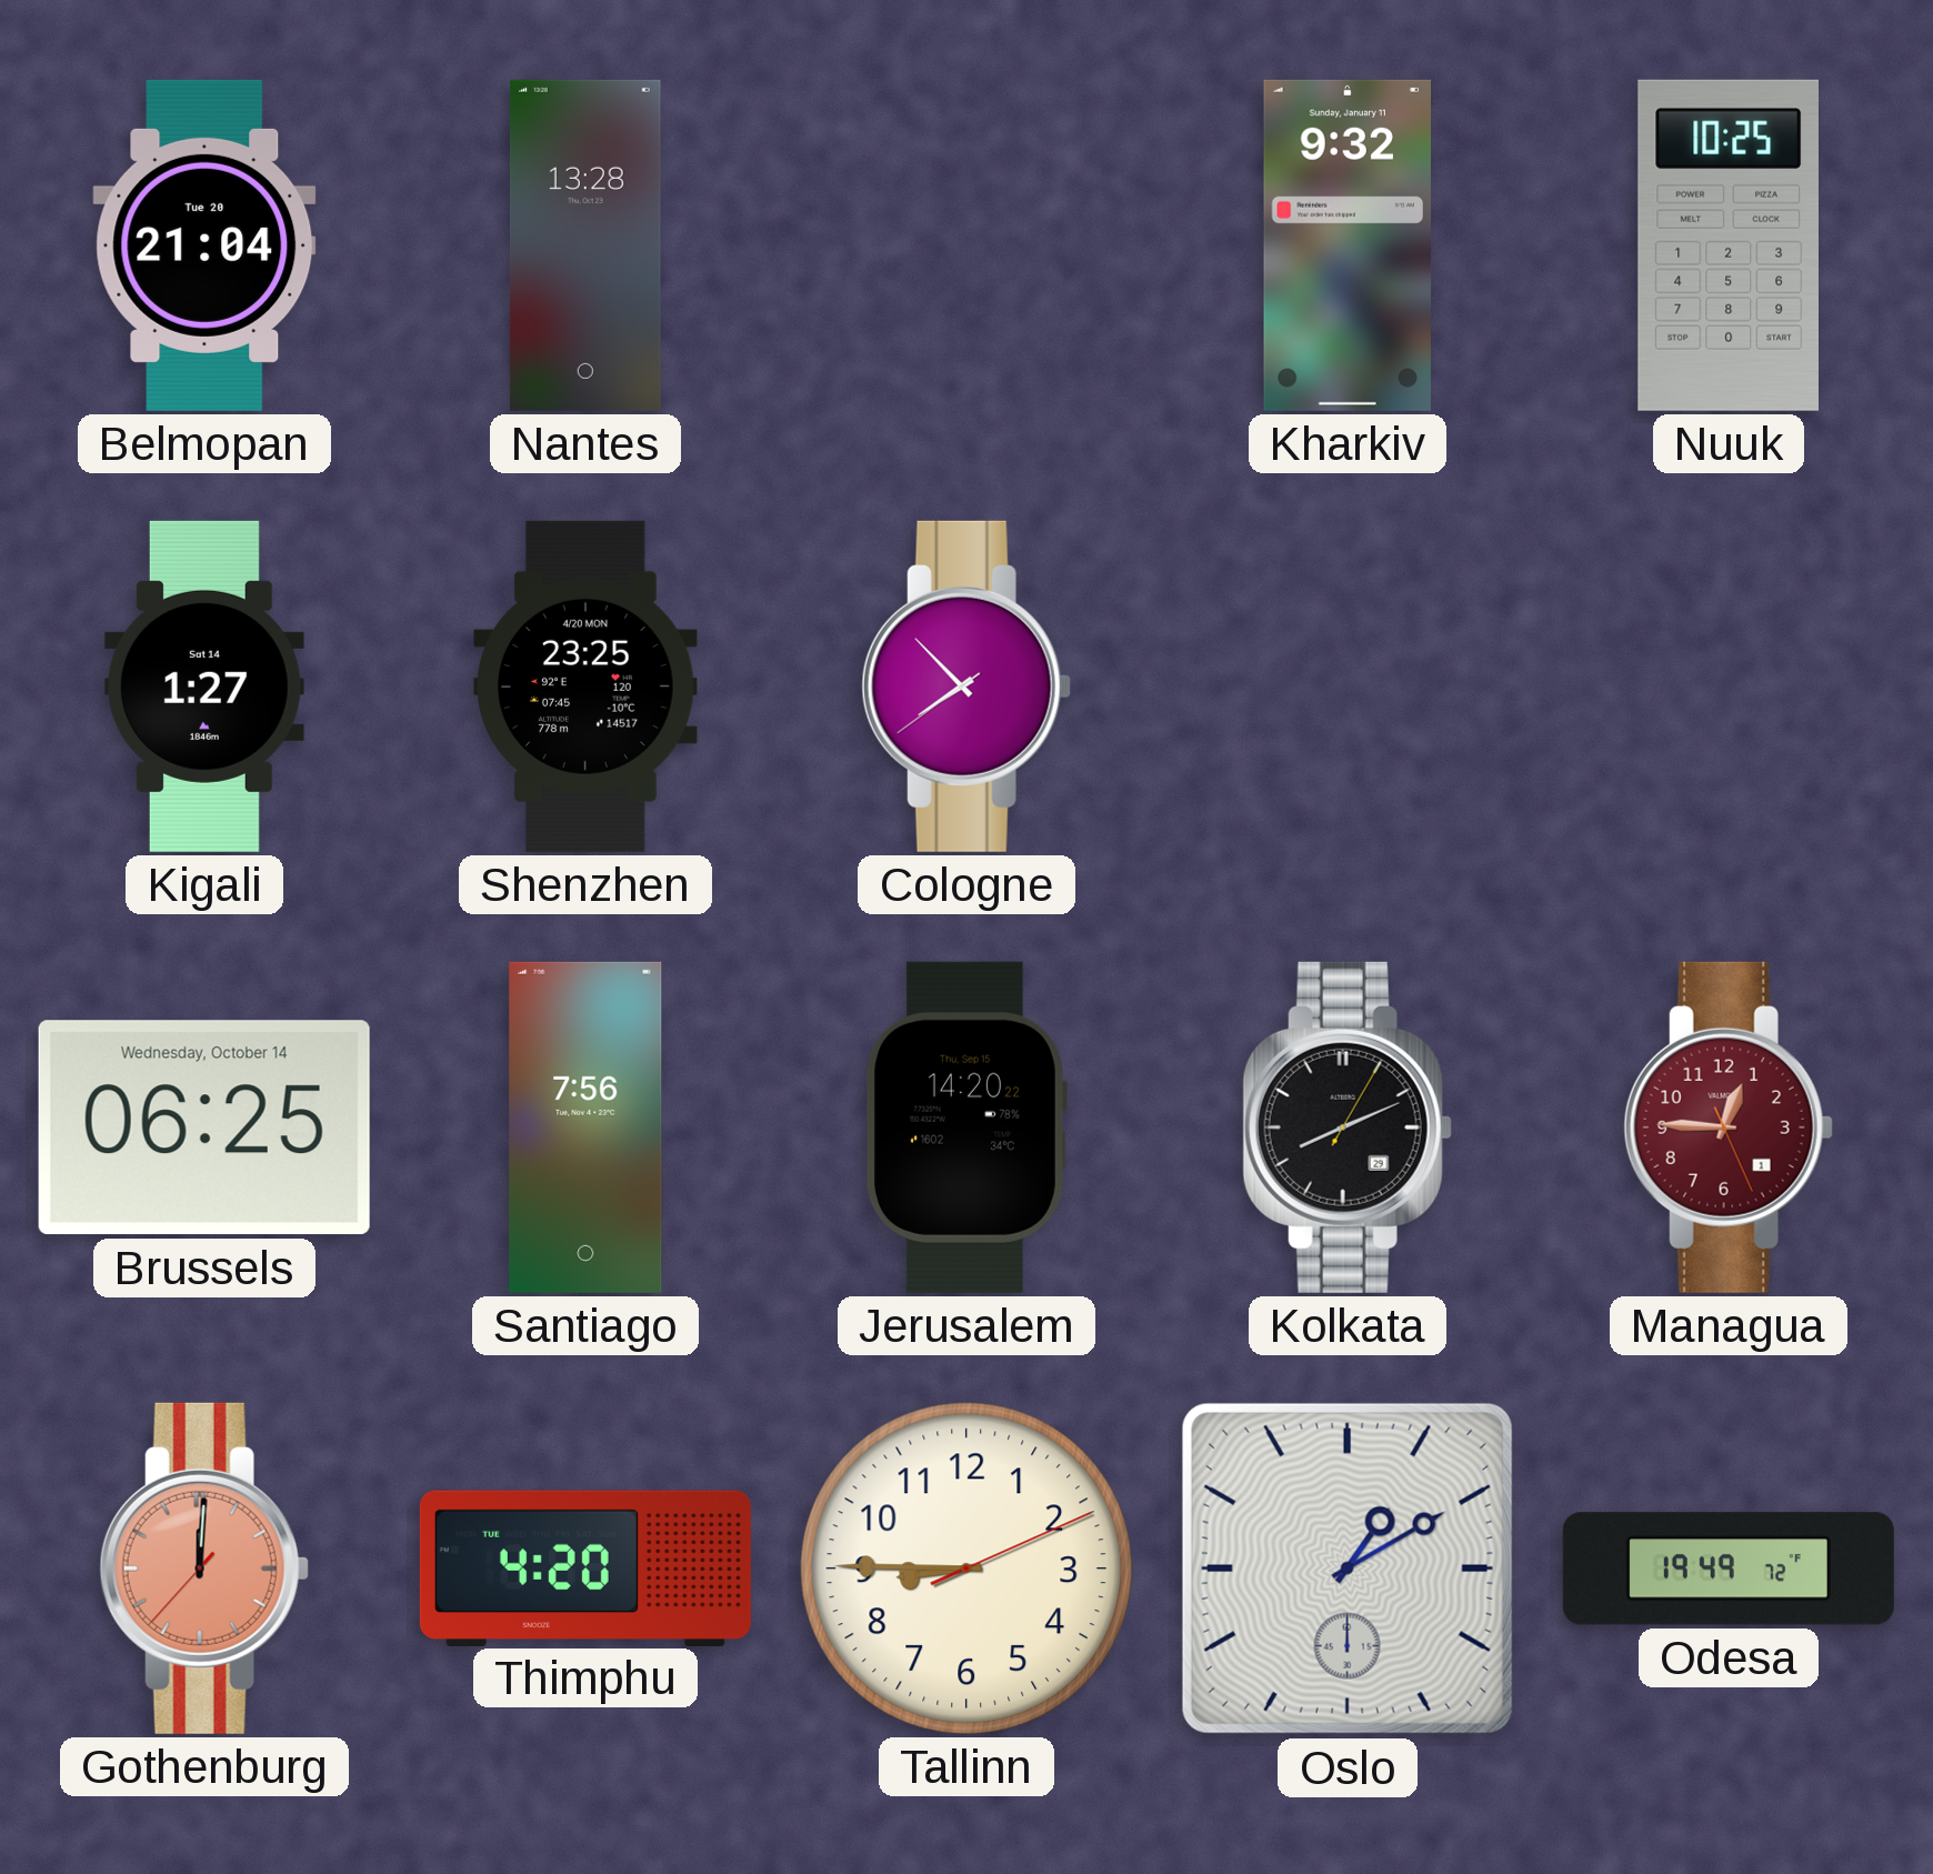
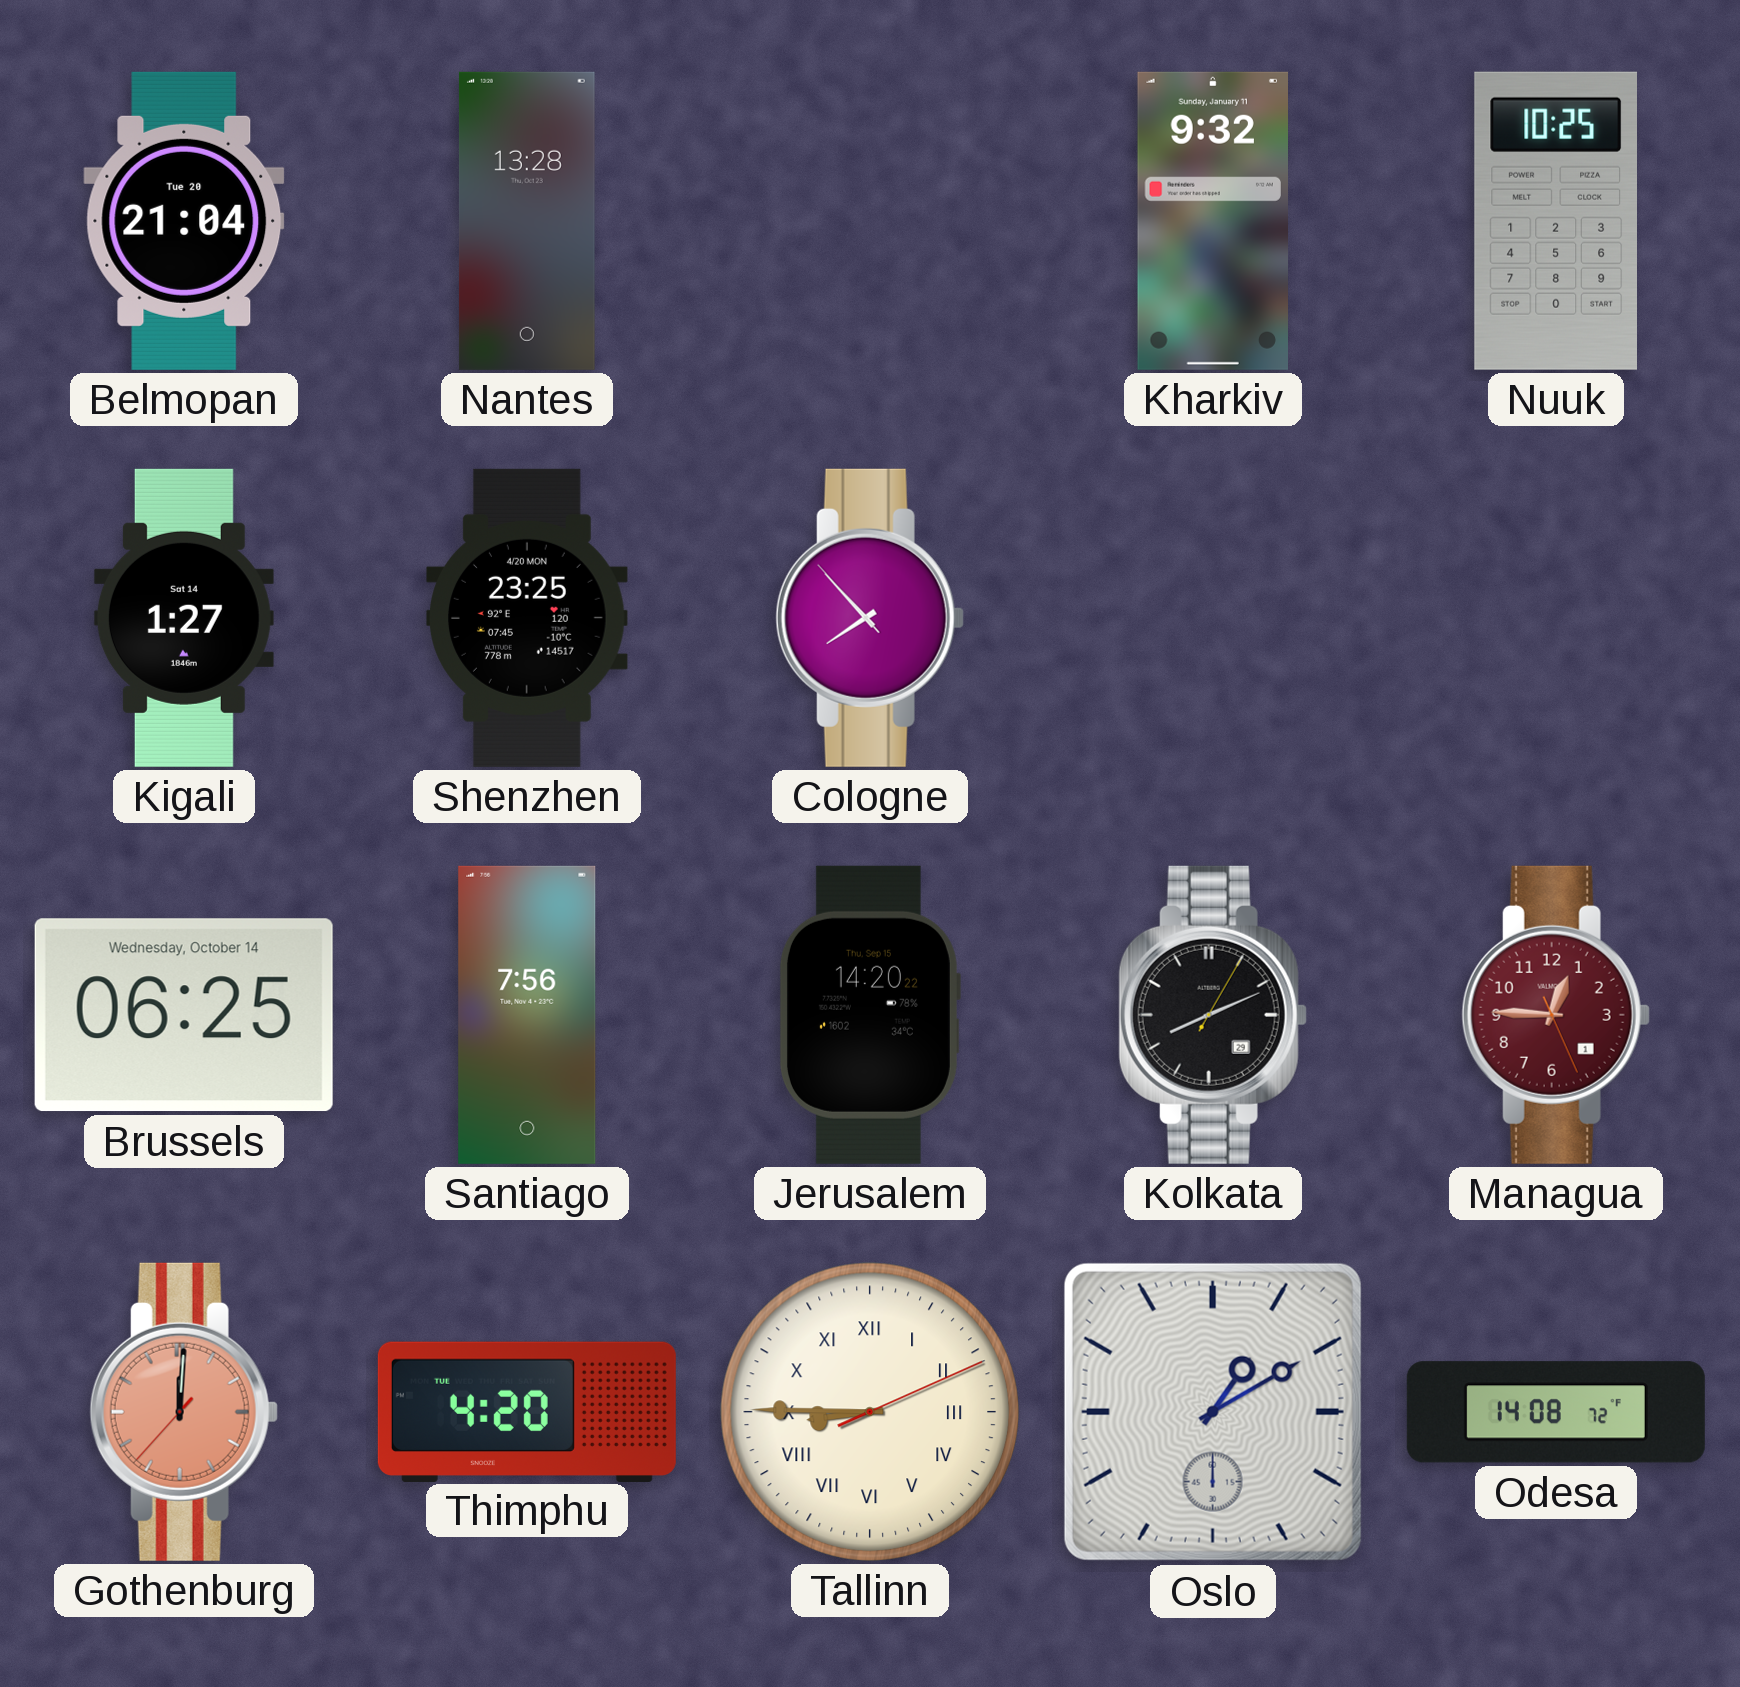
Cologne: 7:52:39 -> 7:52:53
Tallinn numerals: Arabic -> Roman
Odesa: 19:49 -> 14:08
